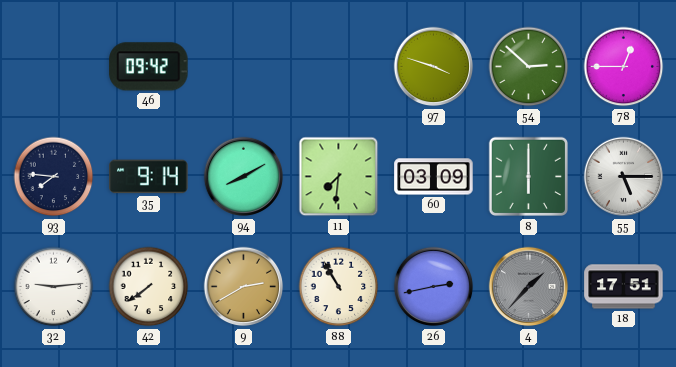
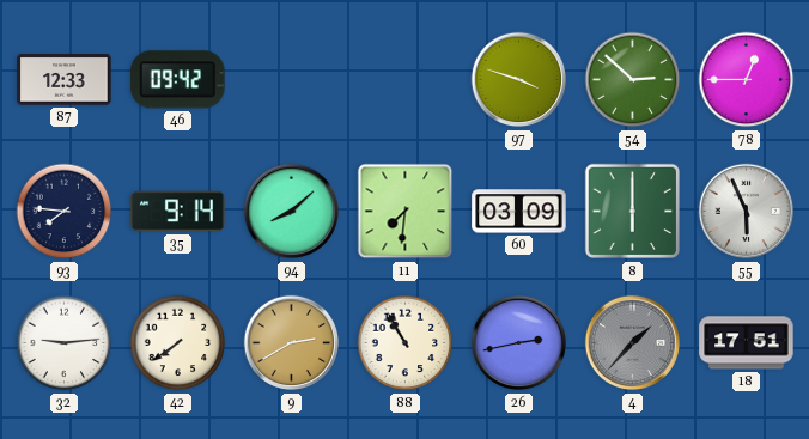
87: none -> 12:33
94: 8:10 -> 8:08
55: 5:15 -> 5:56
